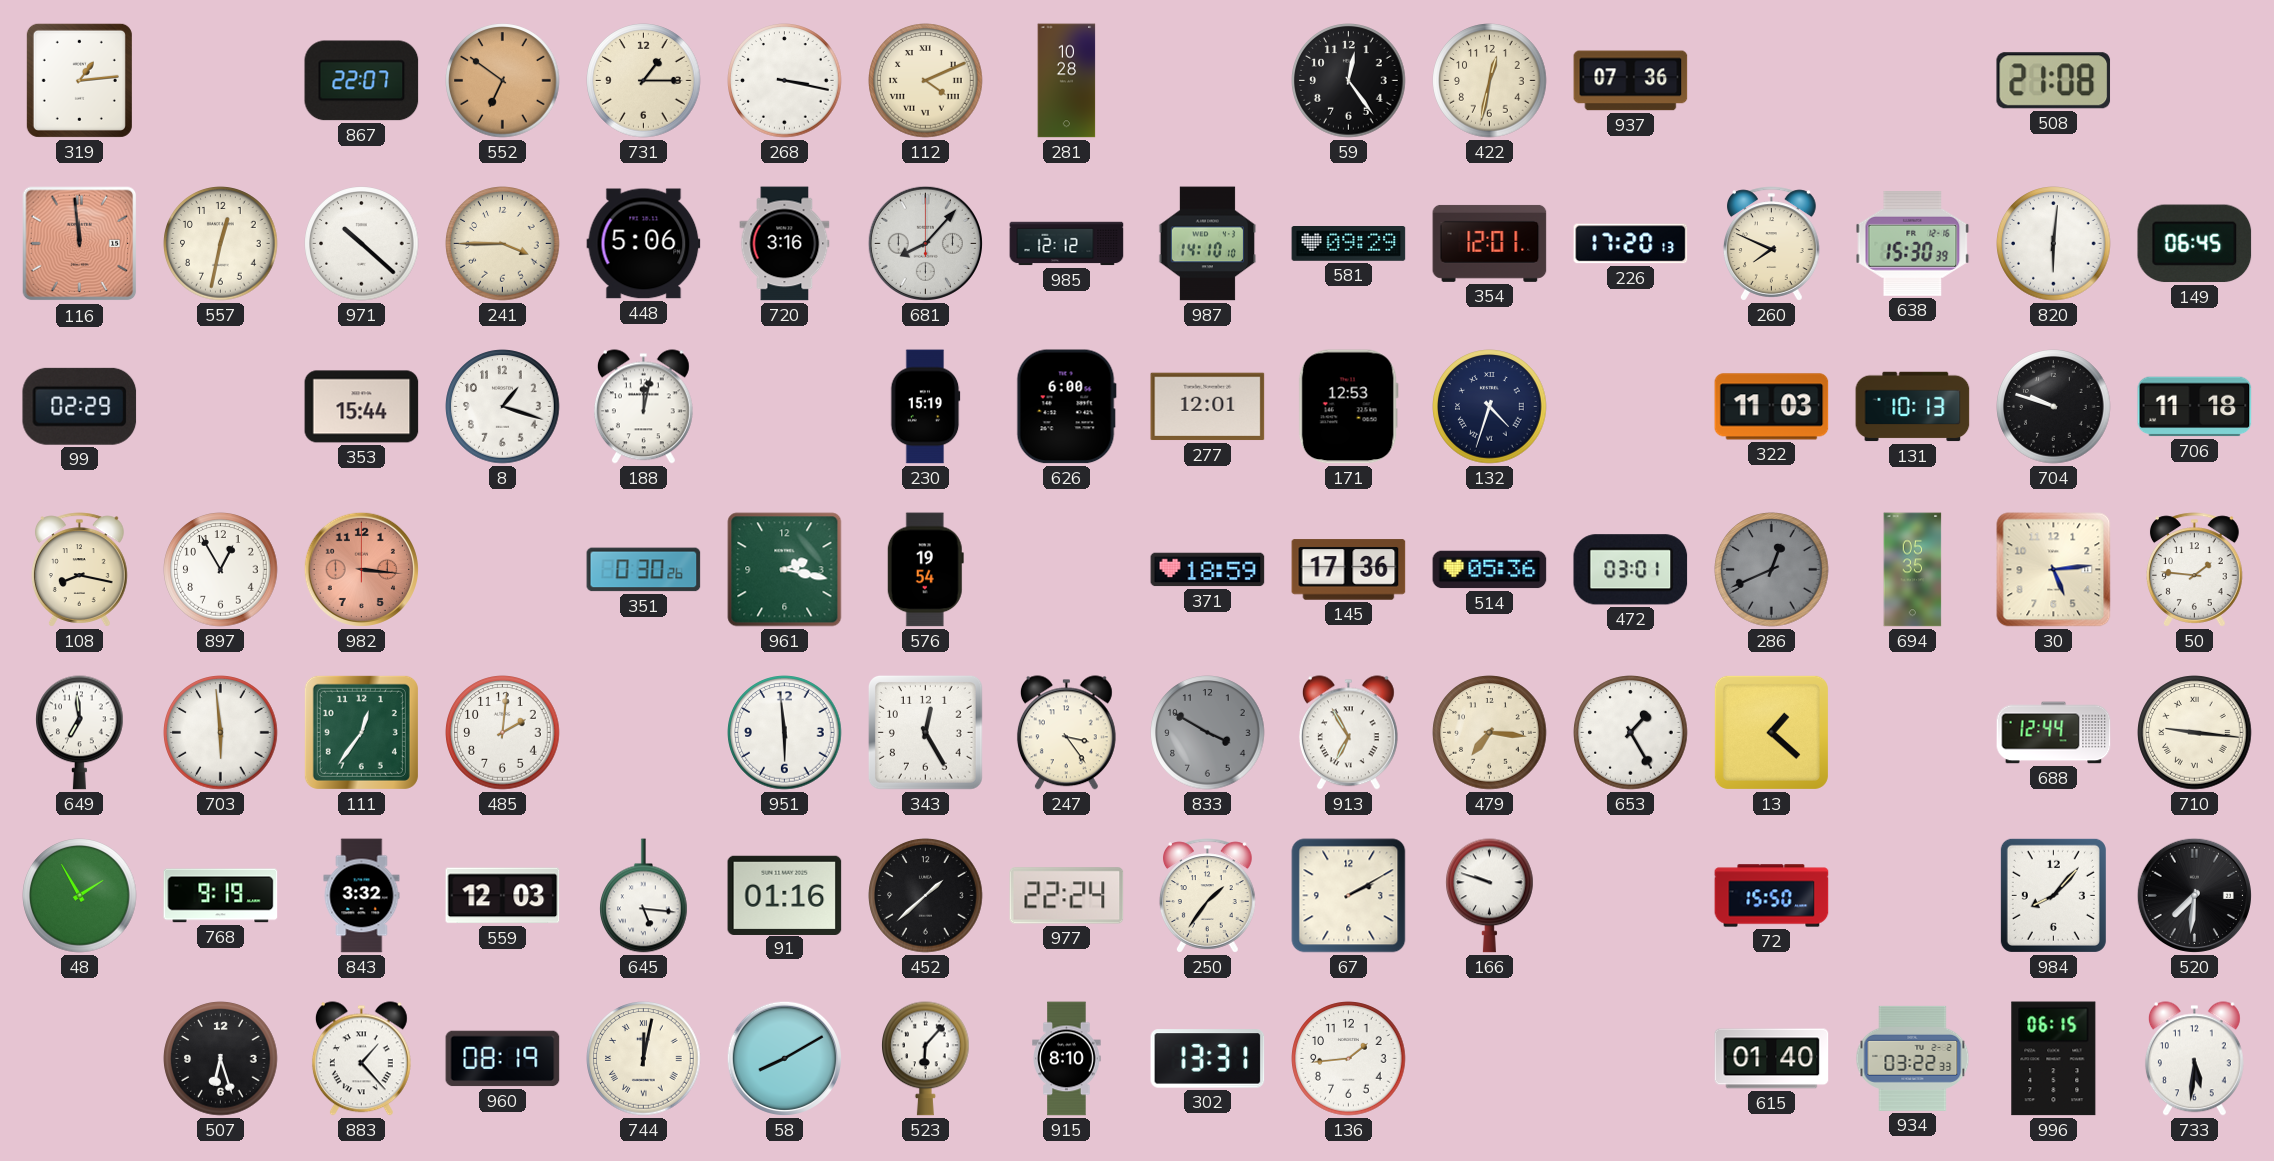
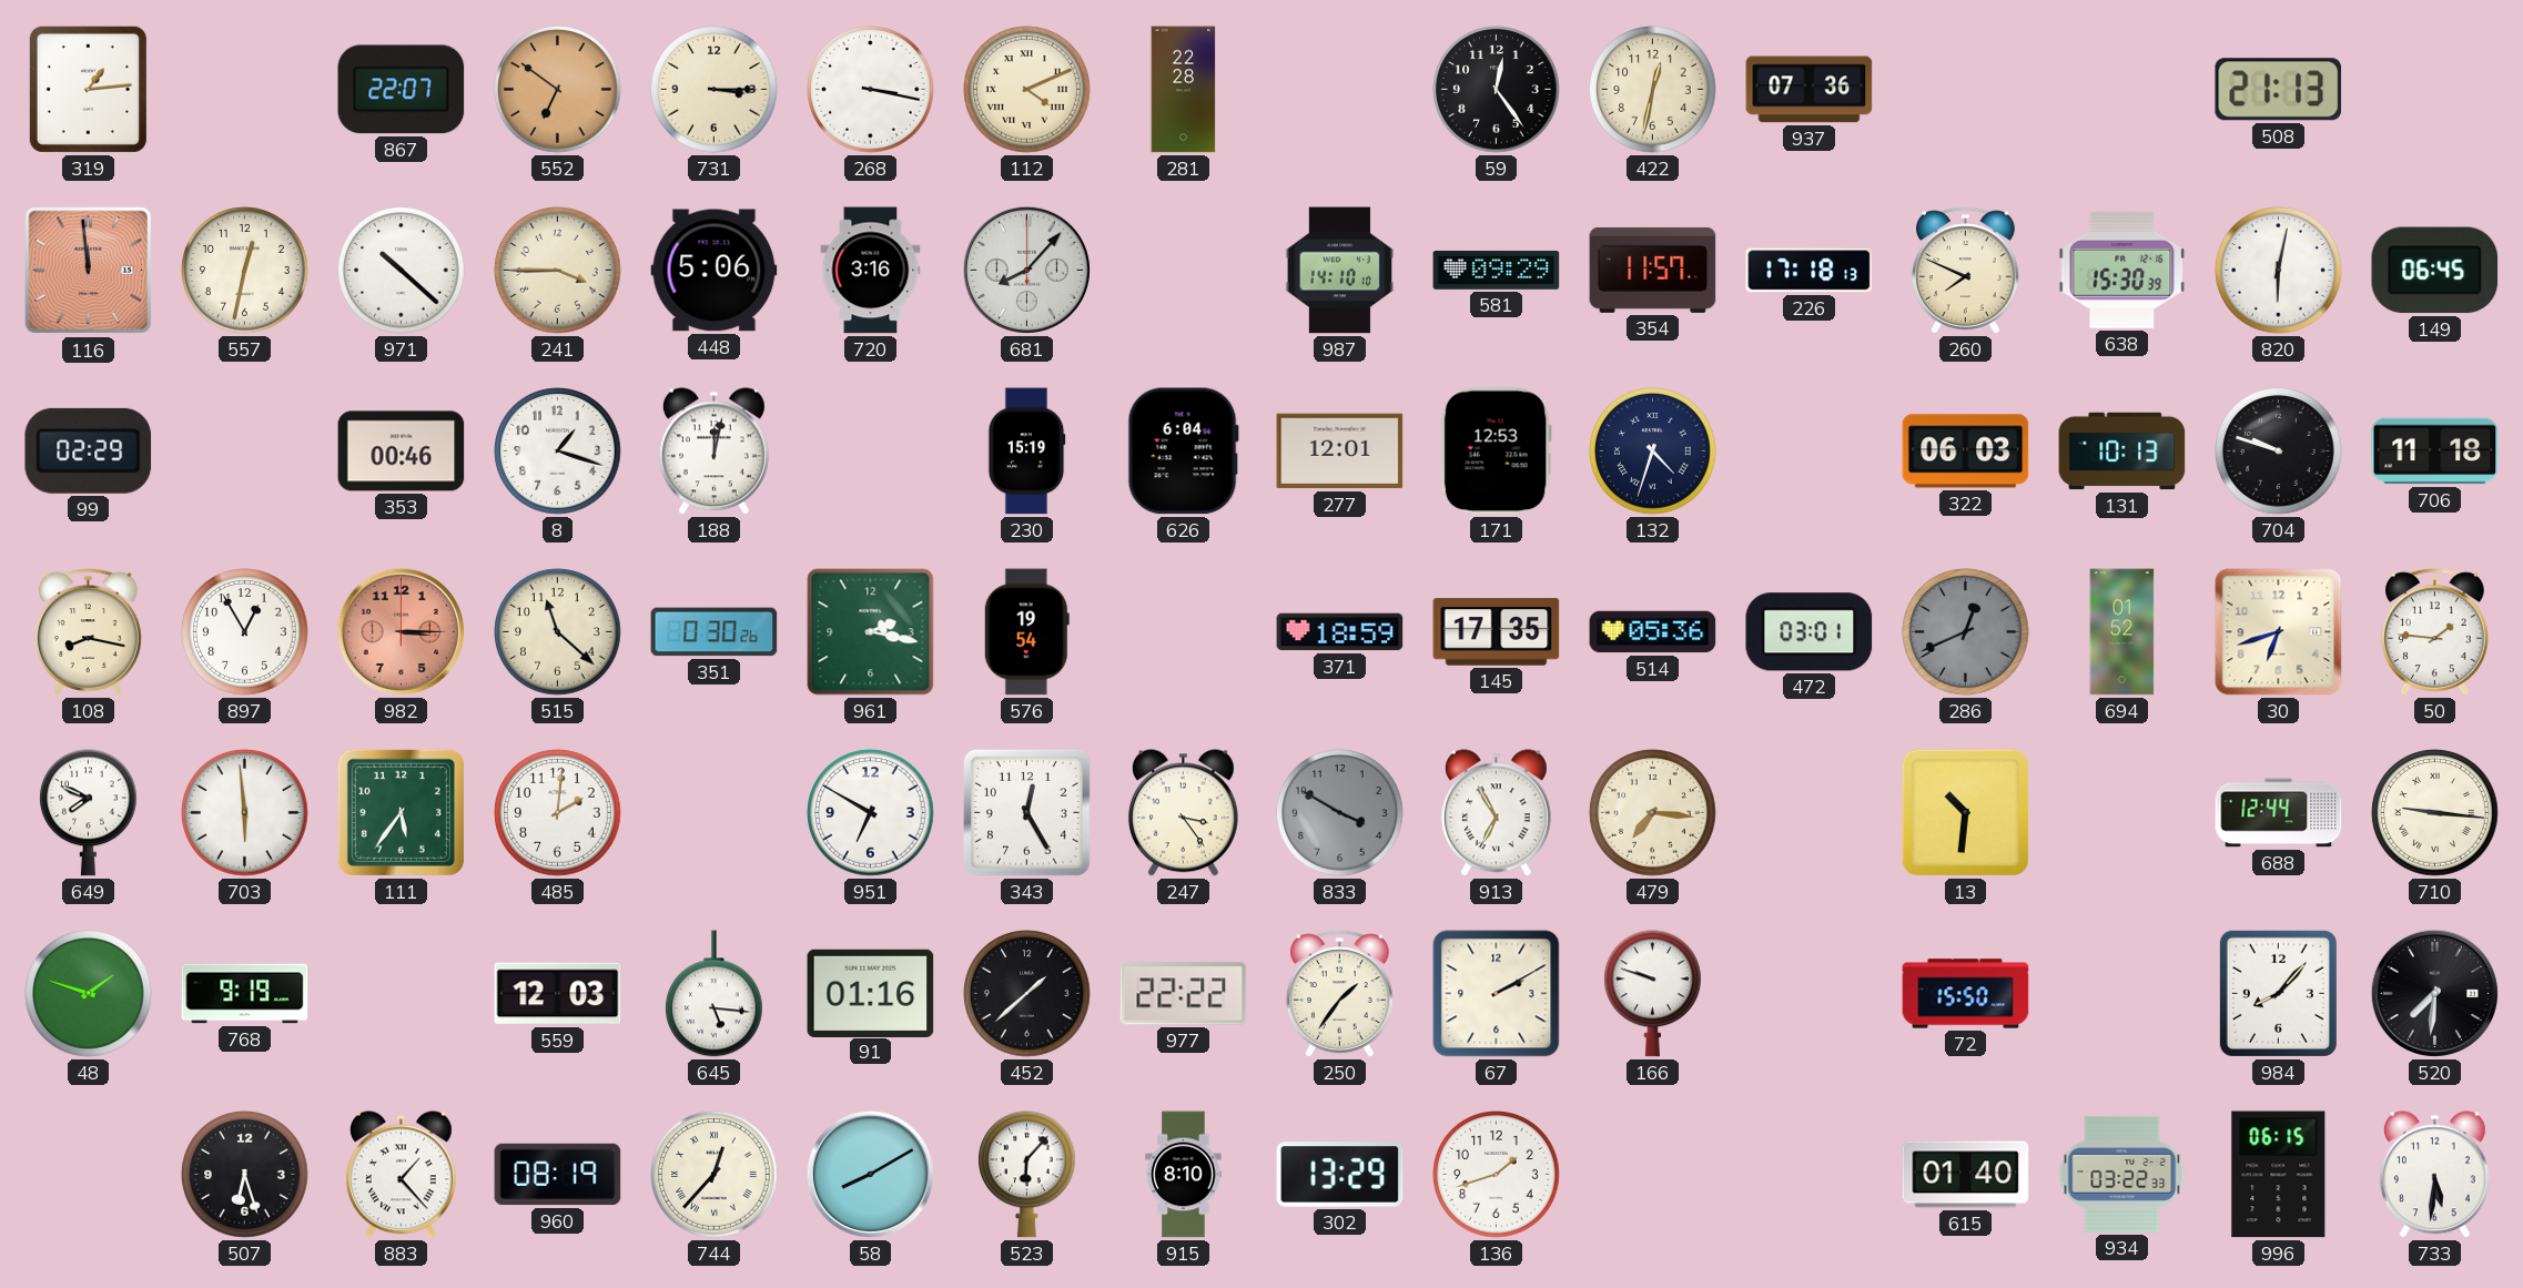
731: 1:15 -> 3:15
281: 10:28 -> 22:28
508: 21:08 -> 21:13
985: 12:12 -> none
354: 12:01 -> 11:57
226: 17:20 -> 17:18
820: 6:01 -> 6:02
353: 15:44 -> 00:46
626: 6:00 -> 6:04
322: 11:03 -> 06:03
982: 3:16 -> 3:15
515: none -> 11:22
145: 17:36 -> 17:35
694: 05:35 -> 01:52
30: 5:14 -> 6:42
649: 6:59 -> 7:49
111: 12:36 -> 5:36
951: 5:59 -> 6:50
653: 1:25 -> none
13: 1:22 -> 10:31
48: 1:55 -> 1:48
843: 3:32 -> none
977: 22:24 -> 22:22
744: 12:02 -> 12:37
302: 13:31 -> 13:29
136: 1:44 -> 1:42
